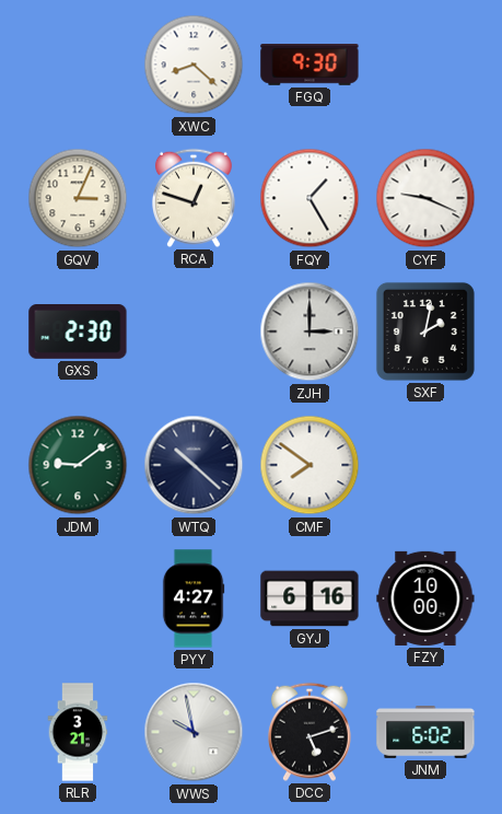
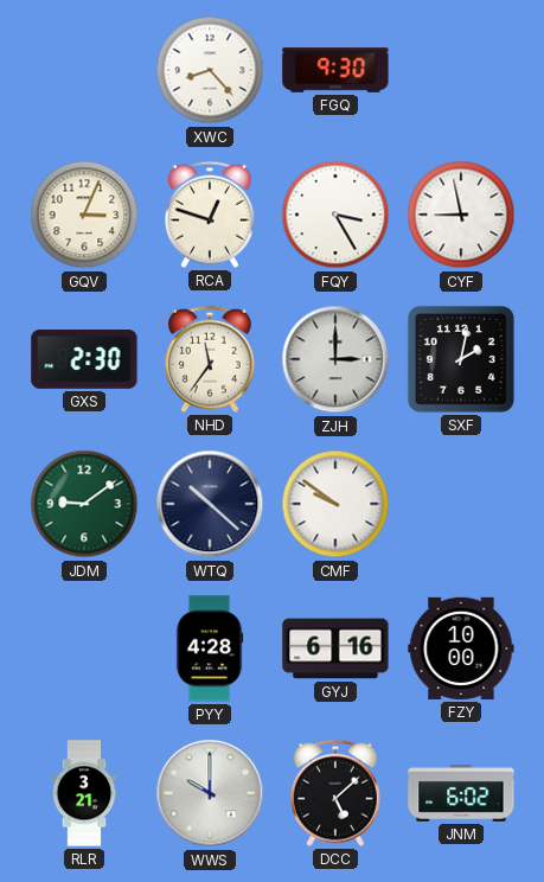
XWC: 8:22 -> 8:23
FQY: 1:25 -> 3:25
CYF: 9:19 -> 8:58
NHD: none -> 11:36
CMF: 7:51 -> 9:51
PYY: 4:27 -> 4:28
WWS: 9:58 -> 10:00
DCC: 5:12 -> 5:08
